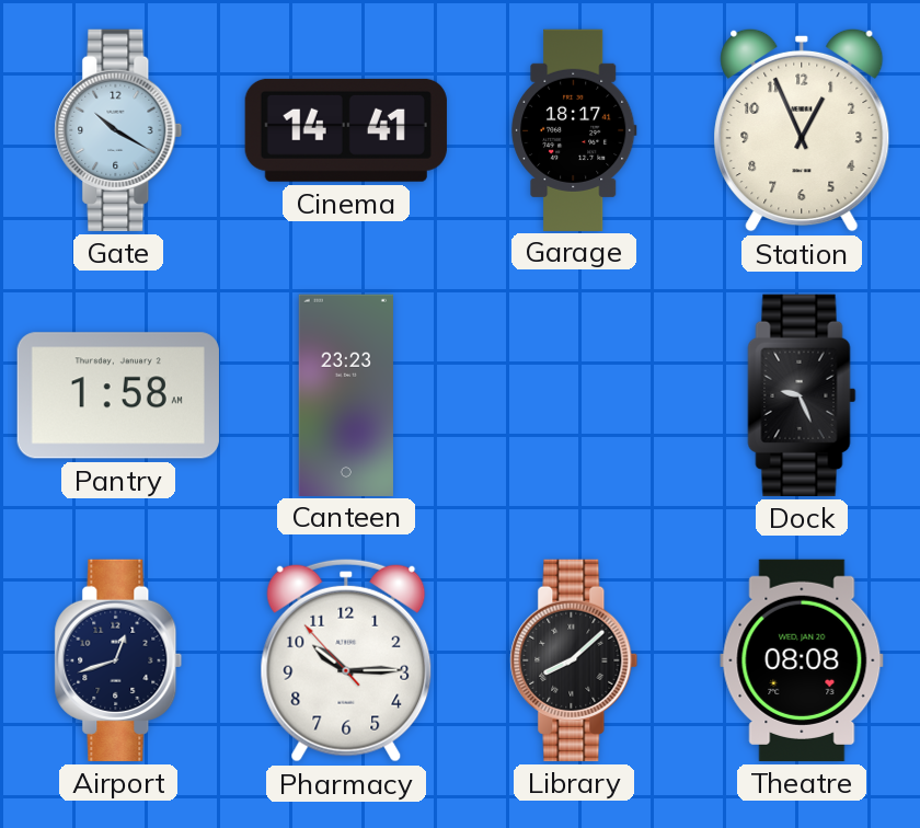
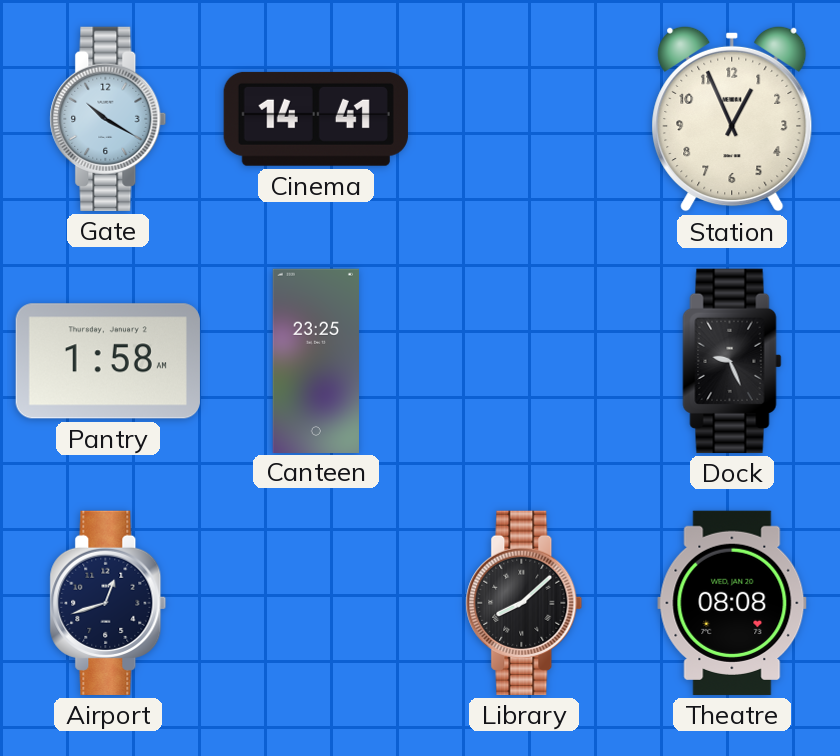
Garage: 18:17 -> none
Canteen: 23:23 -> 23:25
Pharmacy: 10:14 -> none
